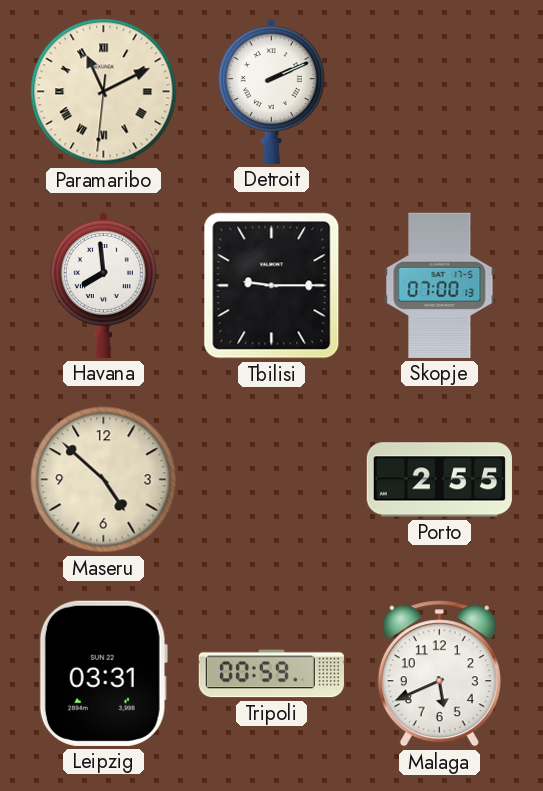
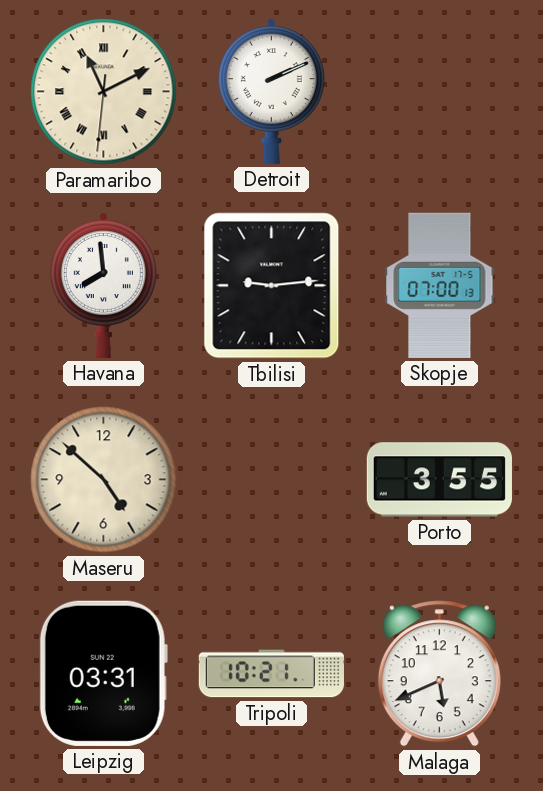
Tbilisi: 9:15 -> 9:14
Porto: 2:55 -> 3:55
Tripoli: 00:59 -> 10:21
